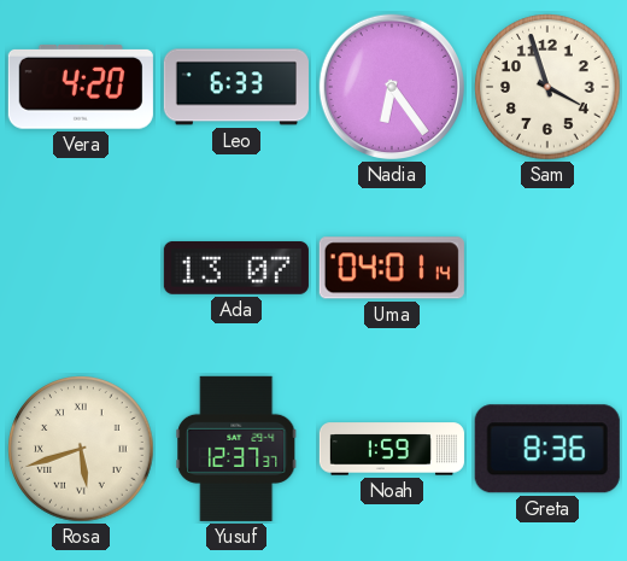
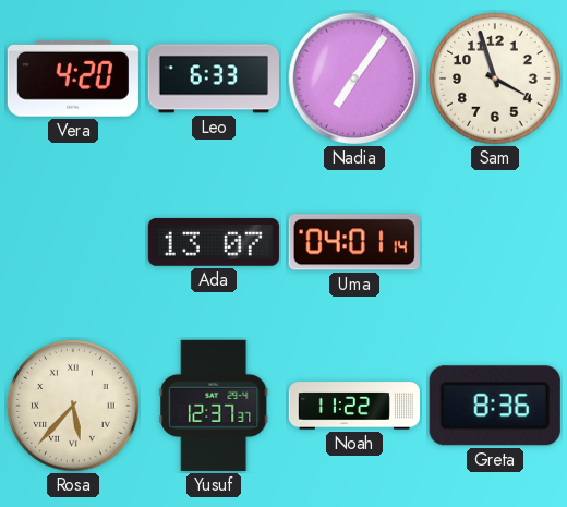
Nadia: 6:24 -> 7:06
Rosa: 5:42 -> 5:37
Noah: 1:59 -> 11:22
